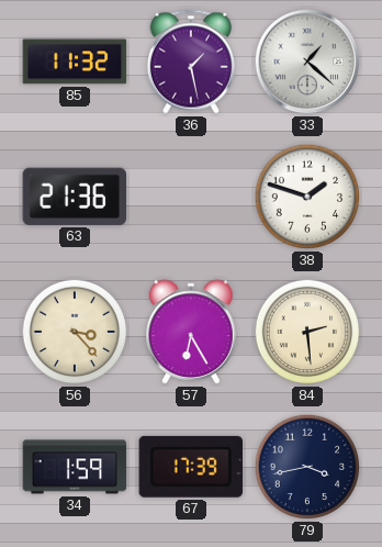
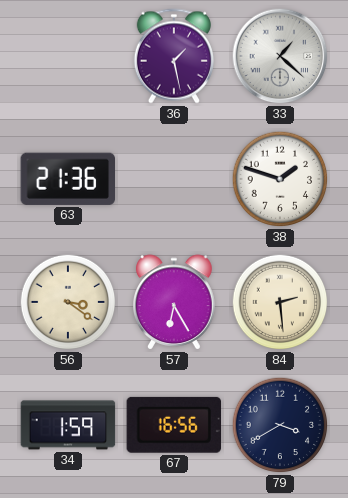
85: 11:32 -> none
56: 3:23 -> 3:21
67: 17:39 -> 16:56
79: 3:43 -> 3:40
